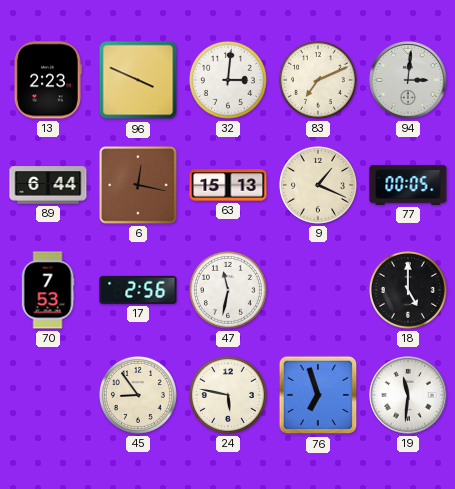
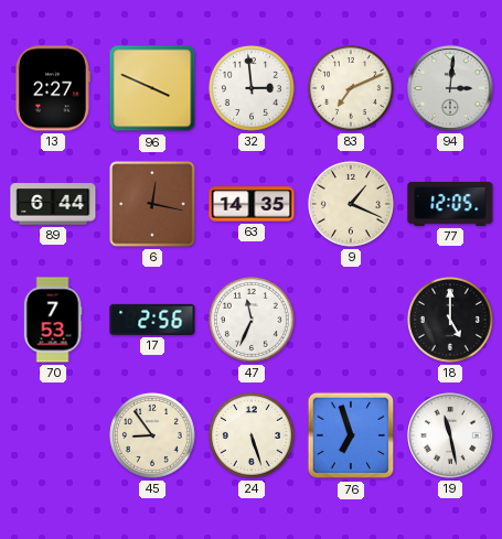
13: 2:23 -> 2:27
32: 3:01 -> 2:59
63: 15:13 -> 14:35
77: 00:05 -> 12:05
47: 11:32 -> 11:34
24: 5:47 -> 5:27
19: 11:31 -> 11:28
